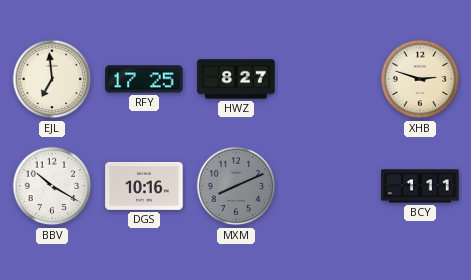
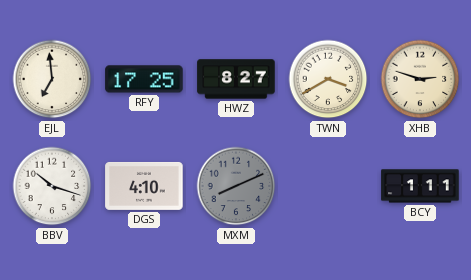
TWN: none -> 3:40
BBV: 10:20 -> 10:18
DGS: 10:16 -> 4:10
